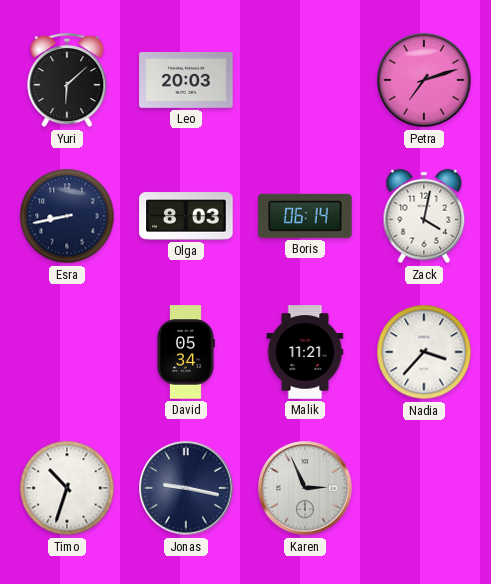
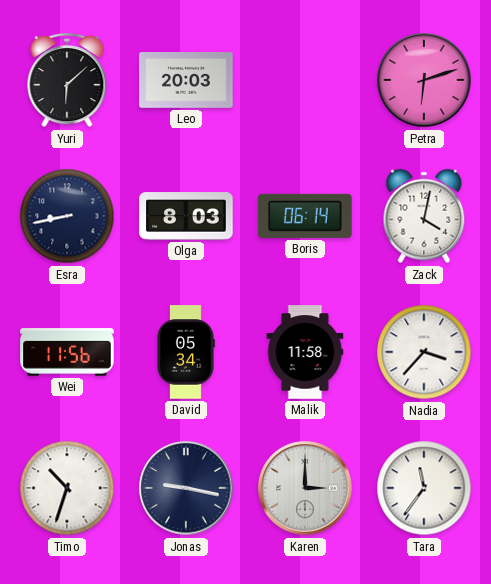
Petra: 7:12 -> 6:12
Wei: none -> 11:56
Malik: 11:21 -> 11:58
Karen: 2:56 -> 3:00
Tara: none -> 11:36
